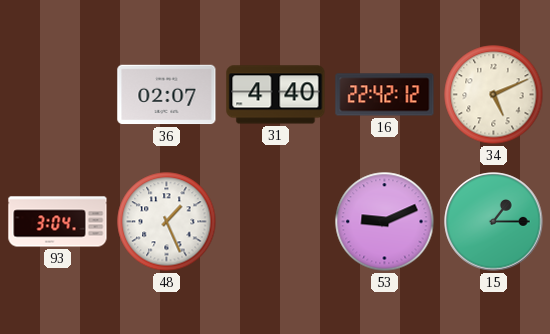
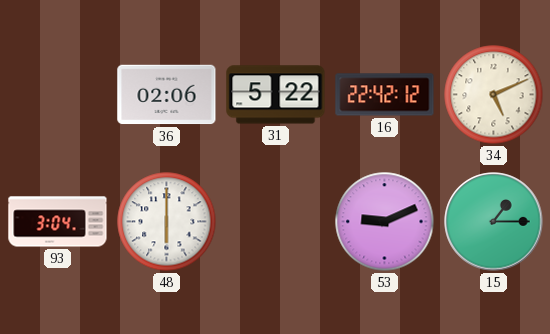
36: 02:07 -> 02:06
31: 4:40 -> 5:22
48: 1:26 -> 6:00
